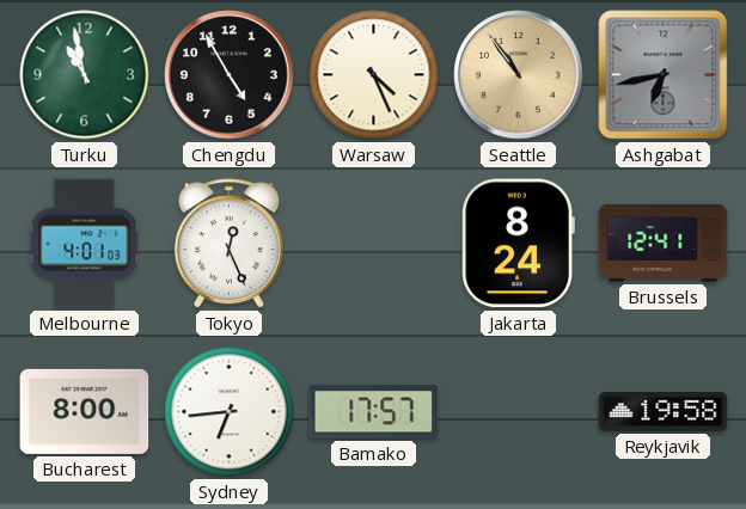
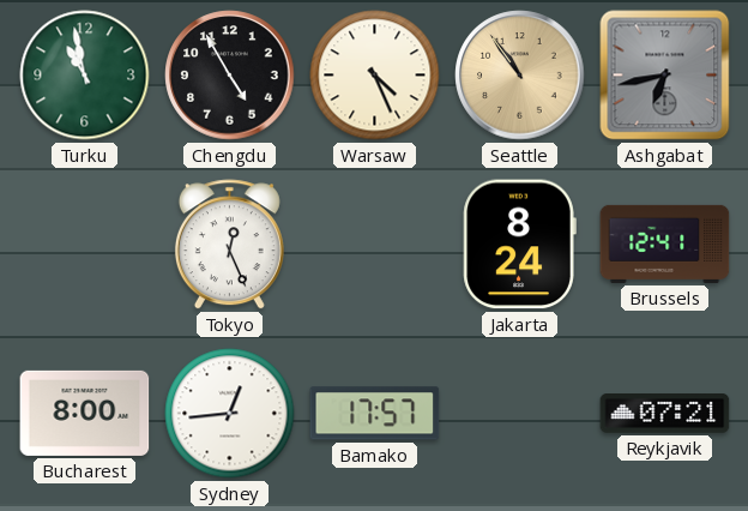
Melbourne: 4:01 -> none
Sydney: 6:44 -> 12:44
Reykjavik: 19:58 -> 07:21
